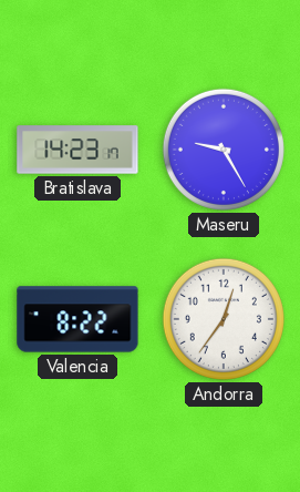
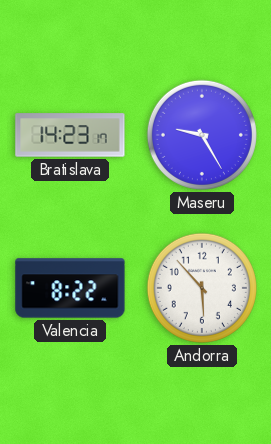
Andorra: 12:36 -> 5:53
